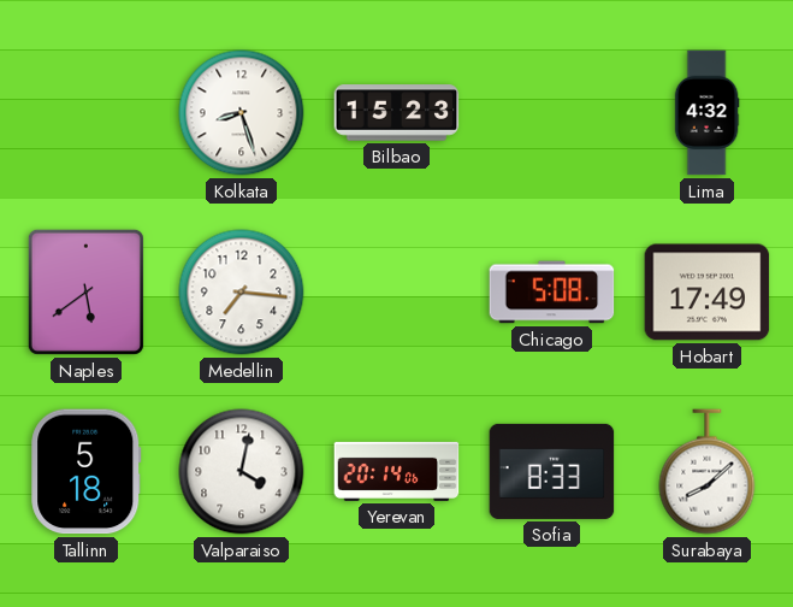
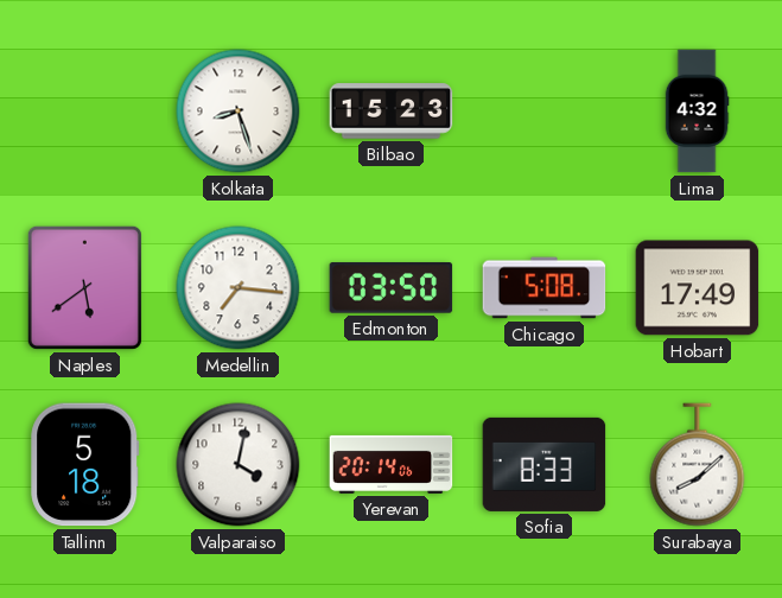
Edmonton: none -> 03:50
